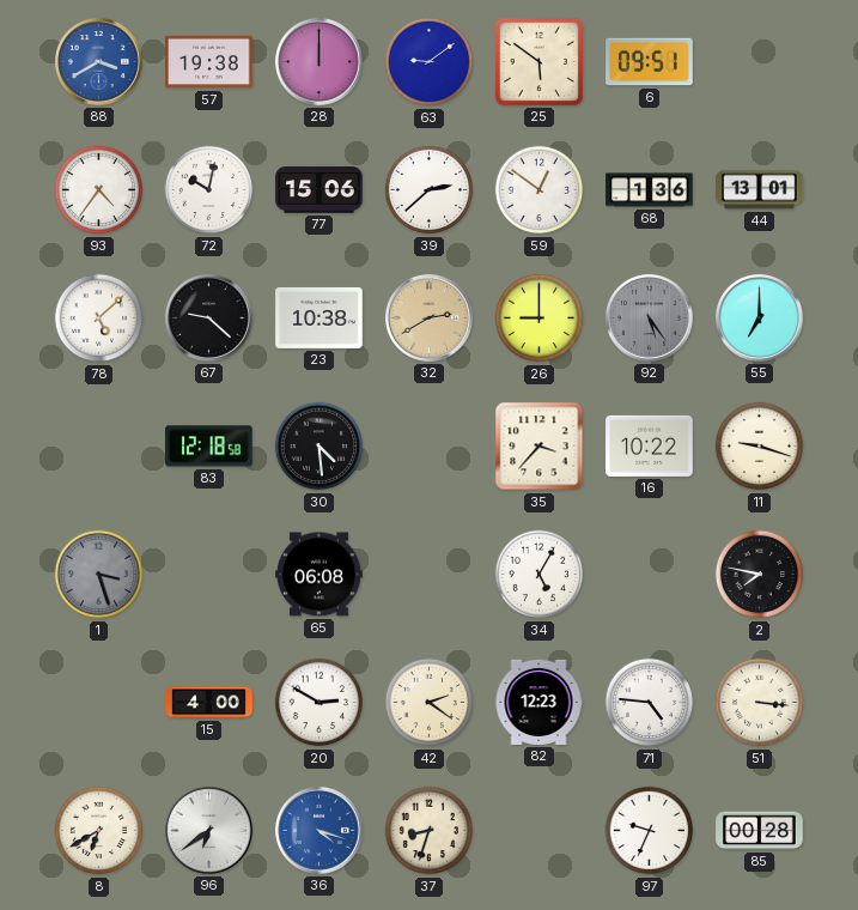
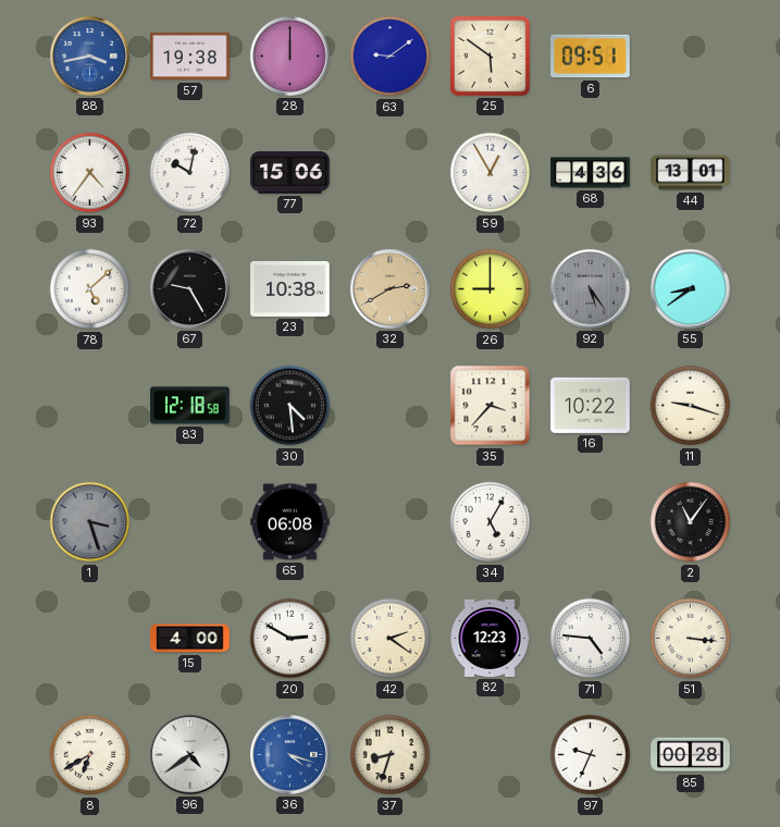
88: 3:40 -> 3:43
39: 2:38 -> none
59: 12:51 -> 12:55
68: 1:36 -> 4:36
67: 9:22 -> 9:25
55: 7:00 -> 8:39
2: 7:47 -> 11:06
96: 6:39 -> 4:39
